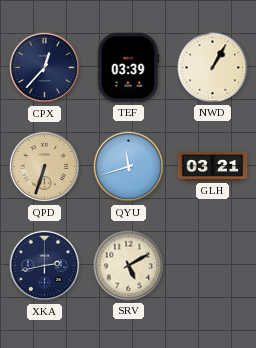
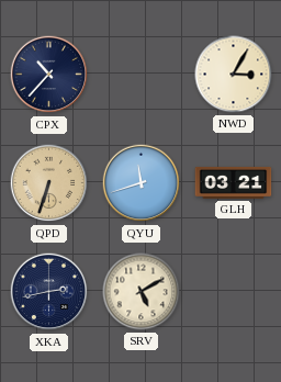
CPX: 12:37 -> 10:37
TEF: 03:39 -> none
NWD: 1:05 -> 3:05
